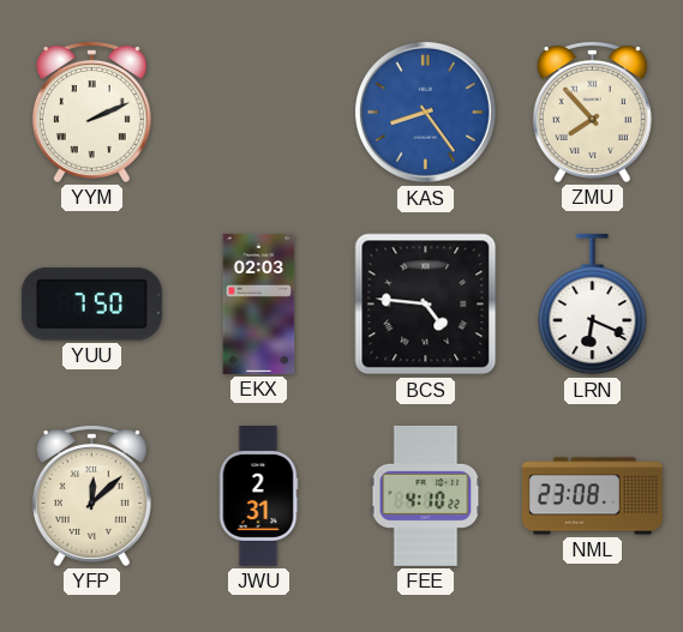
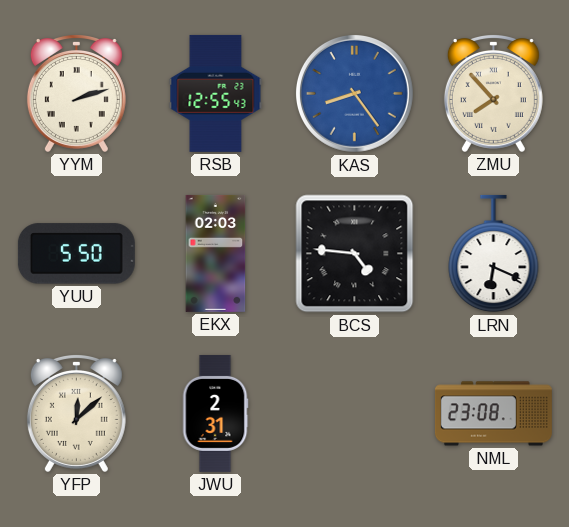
YYM: 2:11 -> 2:12
RSB: none -> 12:55
YUU: 7:50 -> 5:50
FEE: 4:10 -> none
